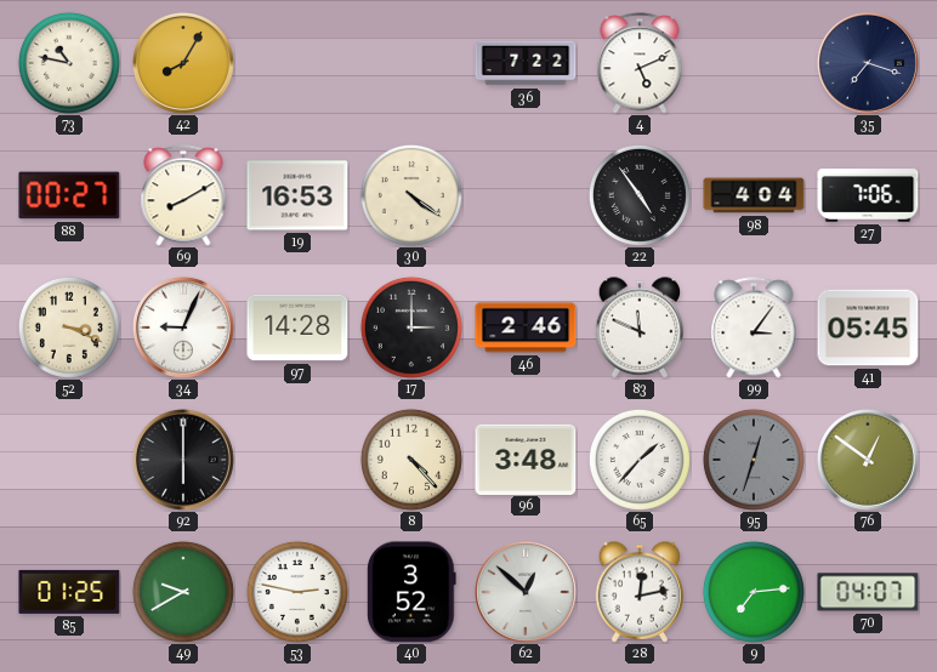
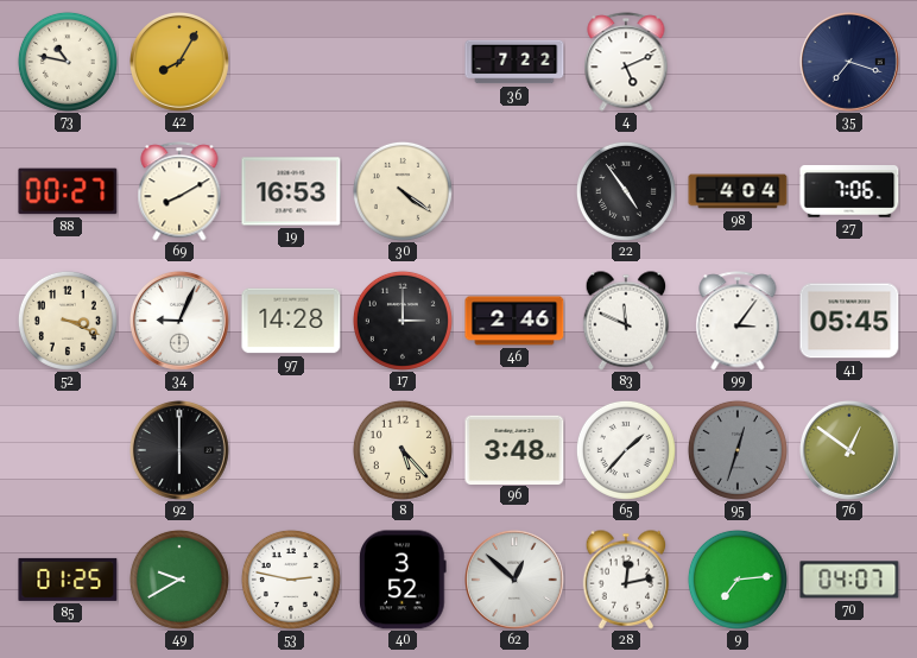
8: 4:23 -> 5:23
